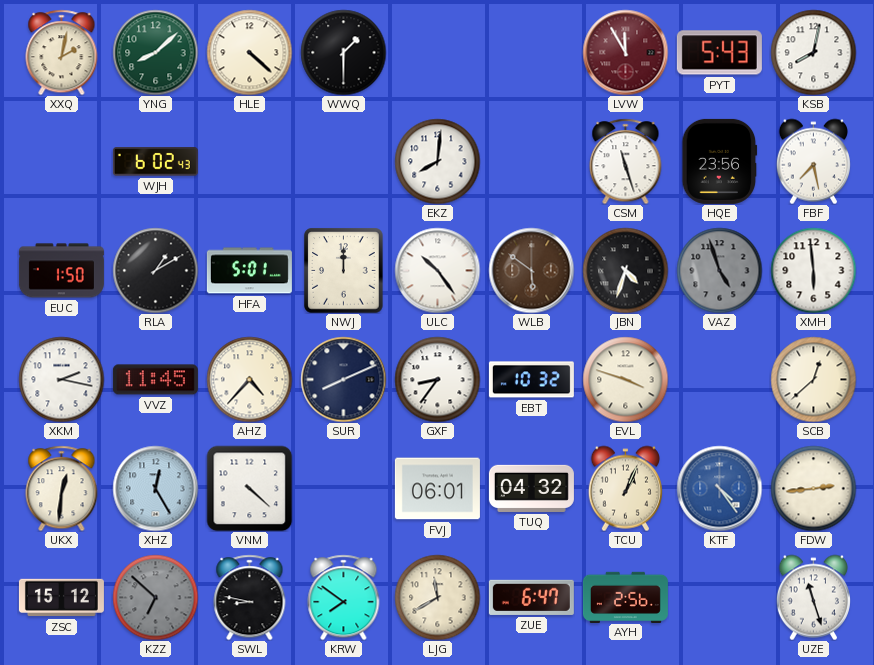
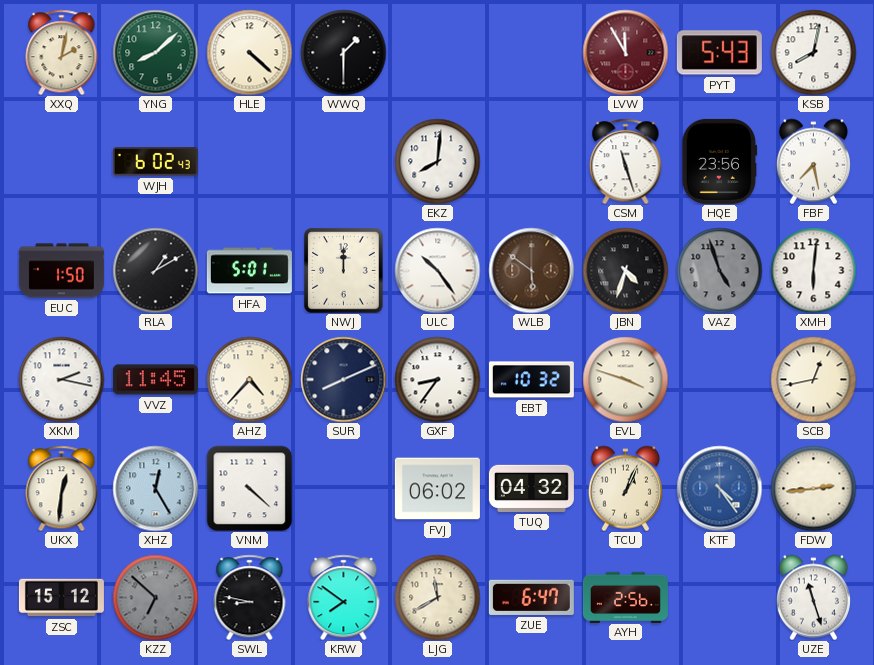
XMH: 5:59 -> 6:01
SCB: 12:38 -> 12:43
FVJ: 06:01 -> 06:02
